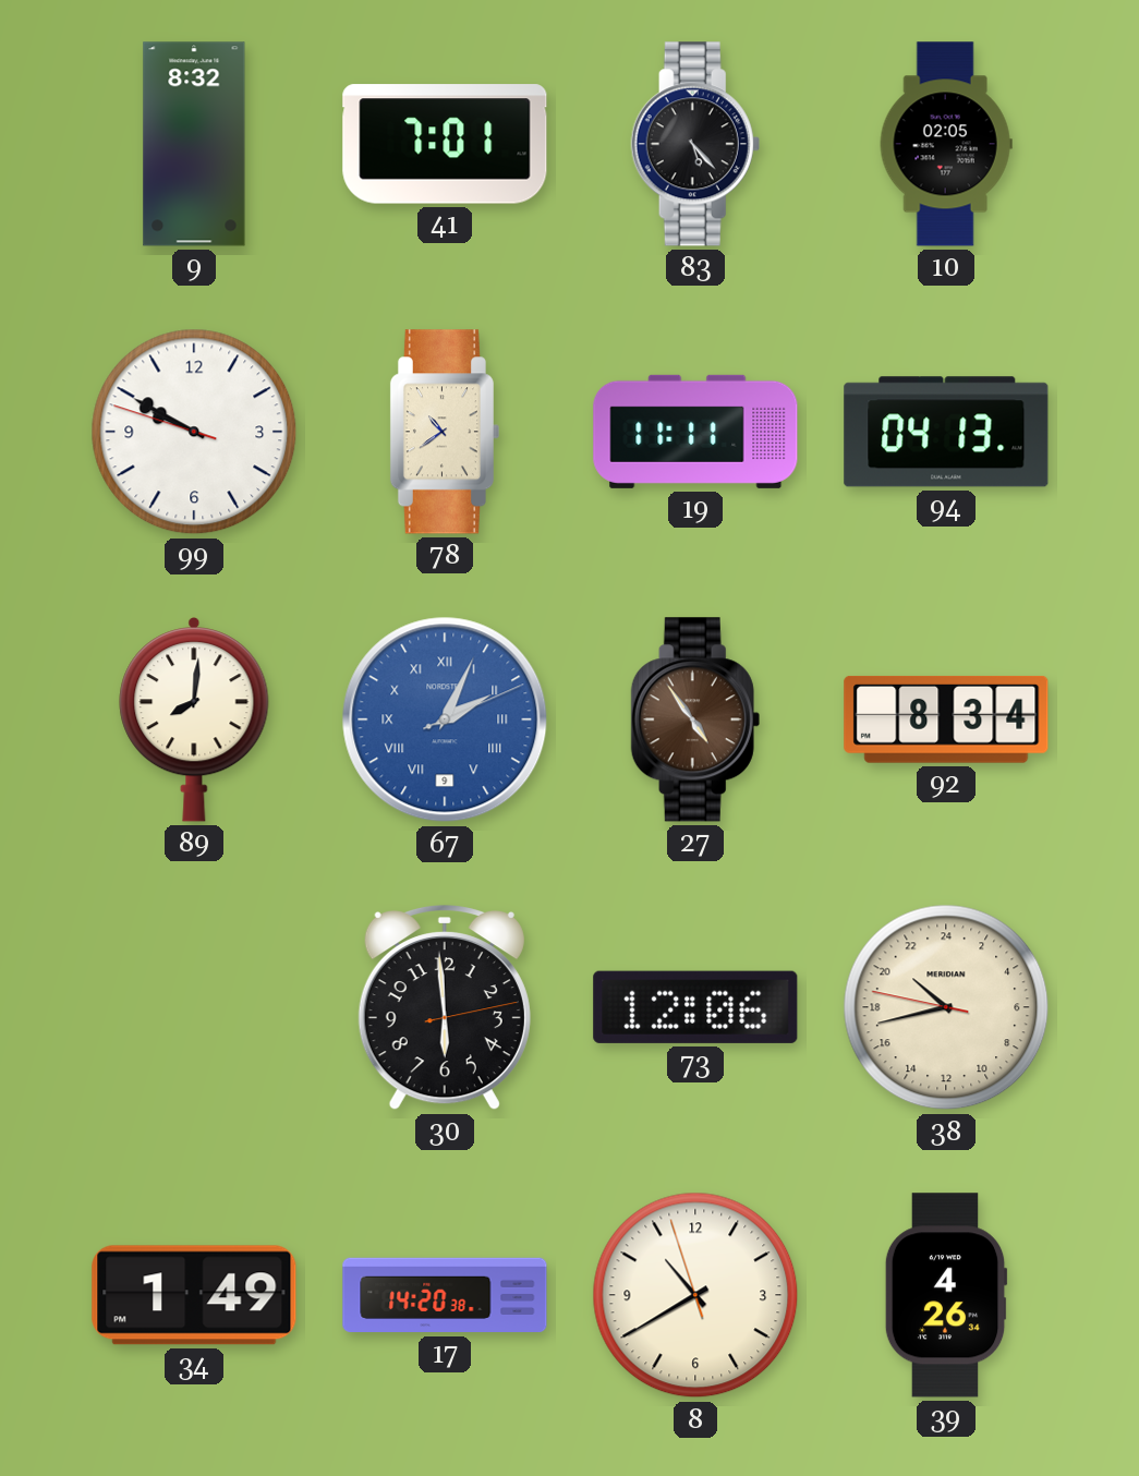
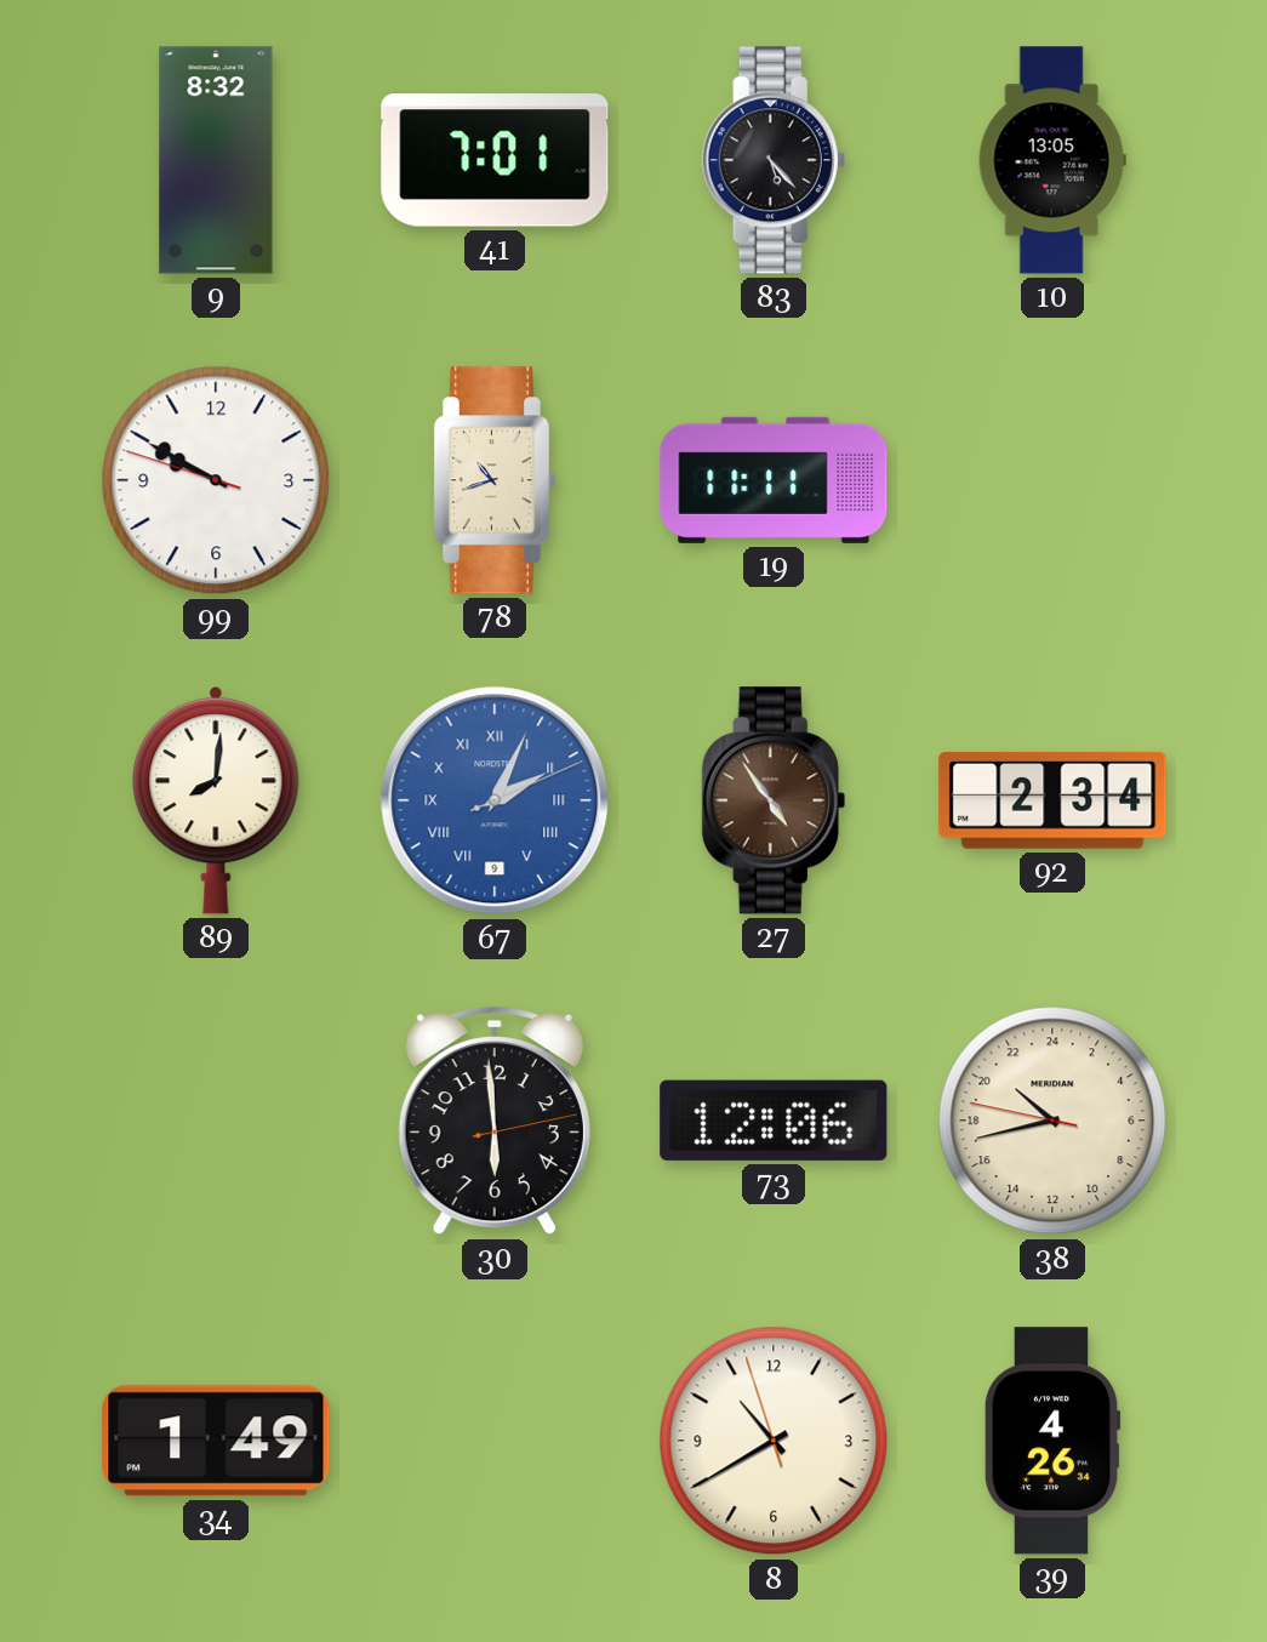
10: 02:05 -> 13:05
78: 10:39 -> 10:42
94: 04:13 -> none
92: 8:34 -> 2:34
17: 14:20 -> none
